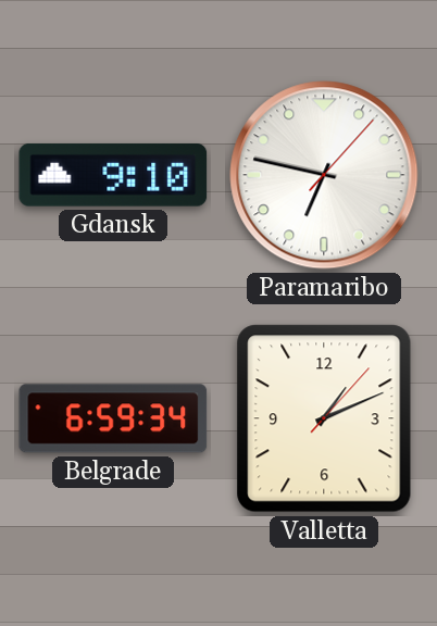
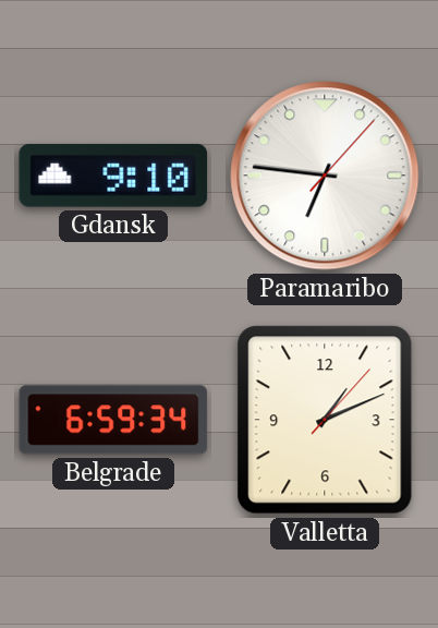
Paramaribo: 6:47 -> 6:46
